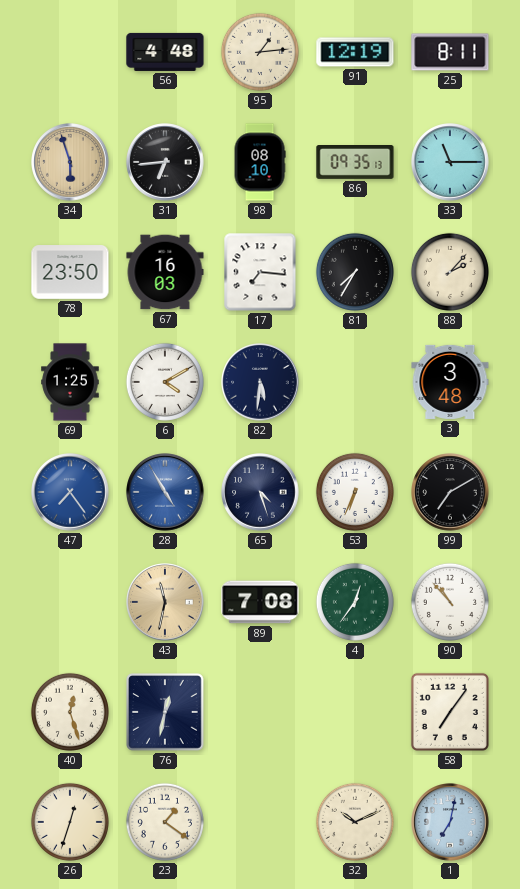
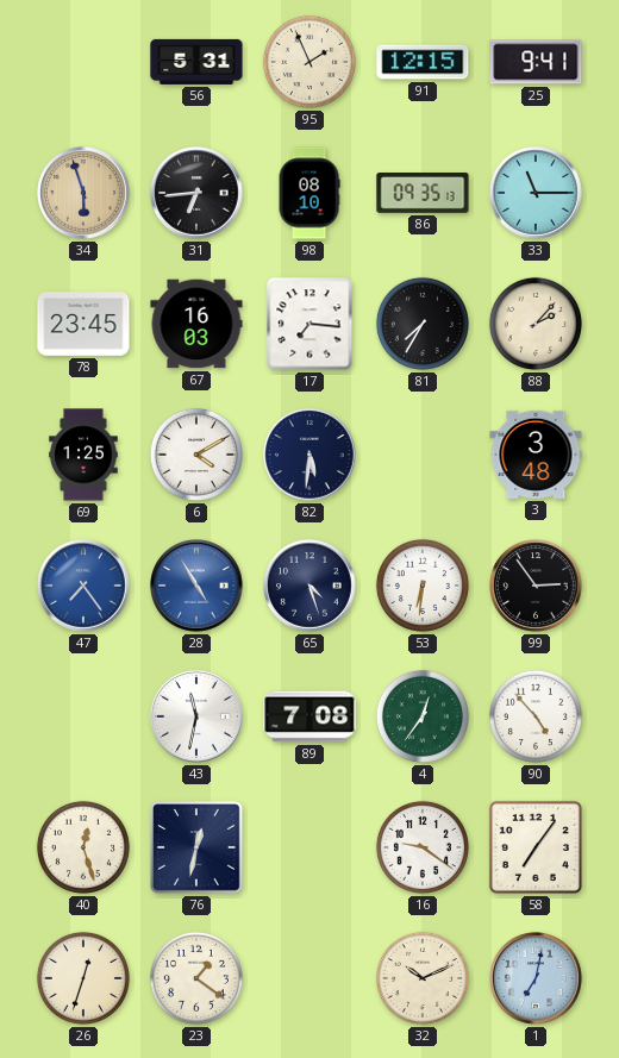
56: 4:48 -> 5:31
95: 1:14 -> 1:56
91: 12:19 -> 12:15
25: 8:11 -> 9:41
78: 23:50 -> 23:45
53: 6:34 -> 6:31
99: 7:10 -> 2:54
43 dial: champagne -> white
90: 10:53 -> 4:53
16: none -> 9:21
